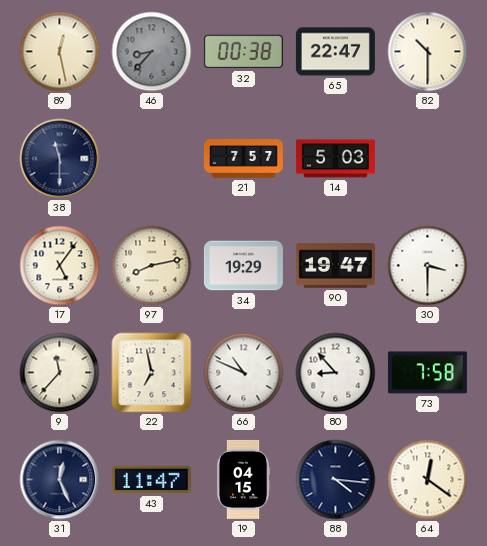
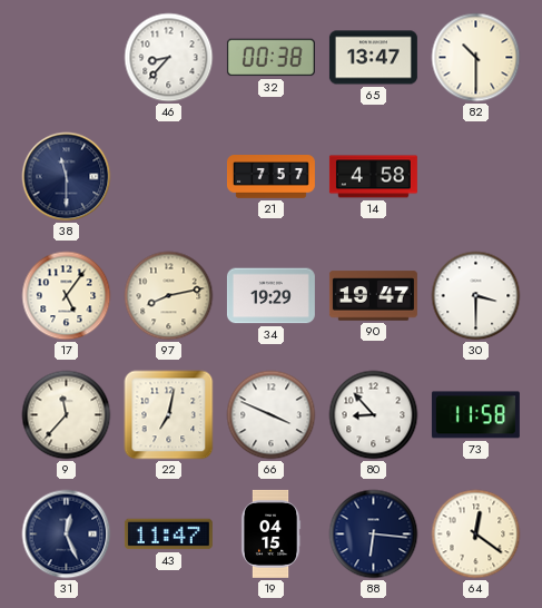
89: 12:28 -> none
46 dial: grey -> white
65: 22:47 -> 13:47
14: 5:03 -> 4:58
22: 6:58 -> 7:02
66: 10:49 -> 3:49
73: 7:58 -> 11:58
88: 4:16 -> 6:16
